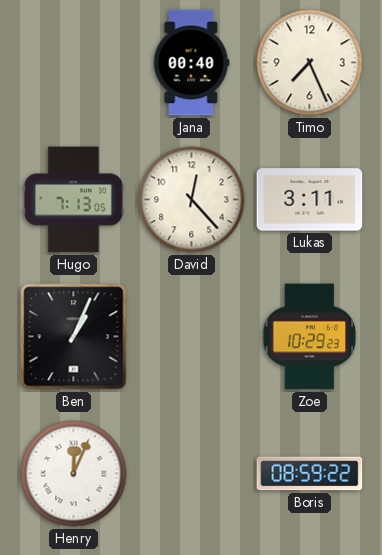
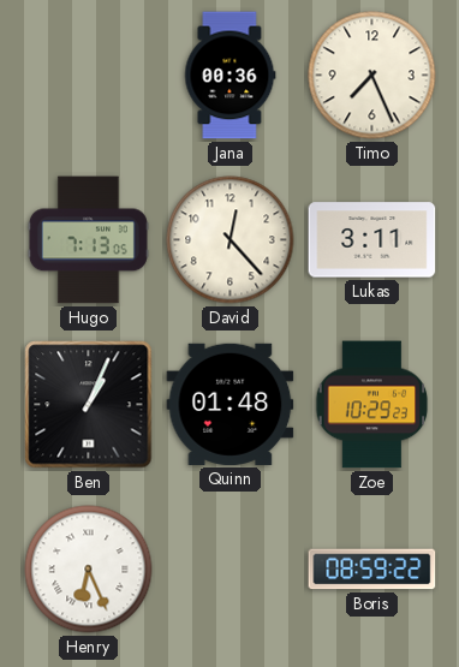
Jana: 00:40 -> 00:36
Quinn: none -> 01:48
Henry: 12:04 -> 6:26
